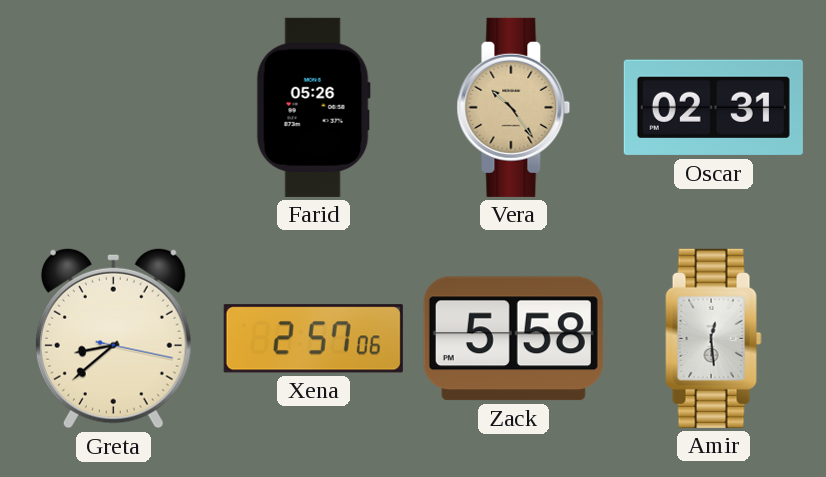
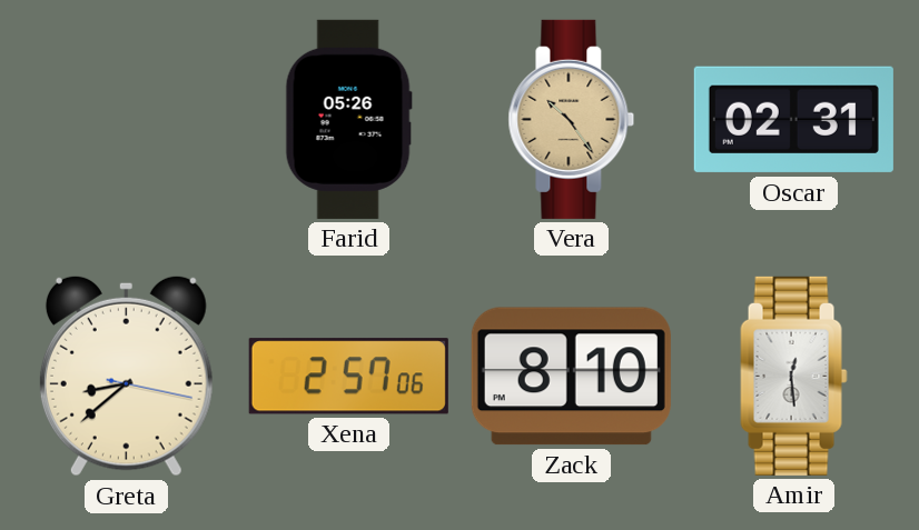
Zack: 5:58 -> 8:10
